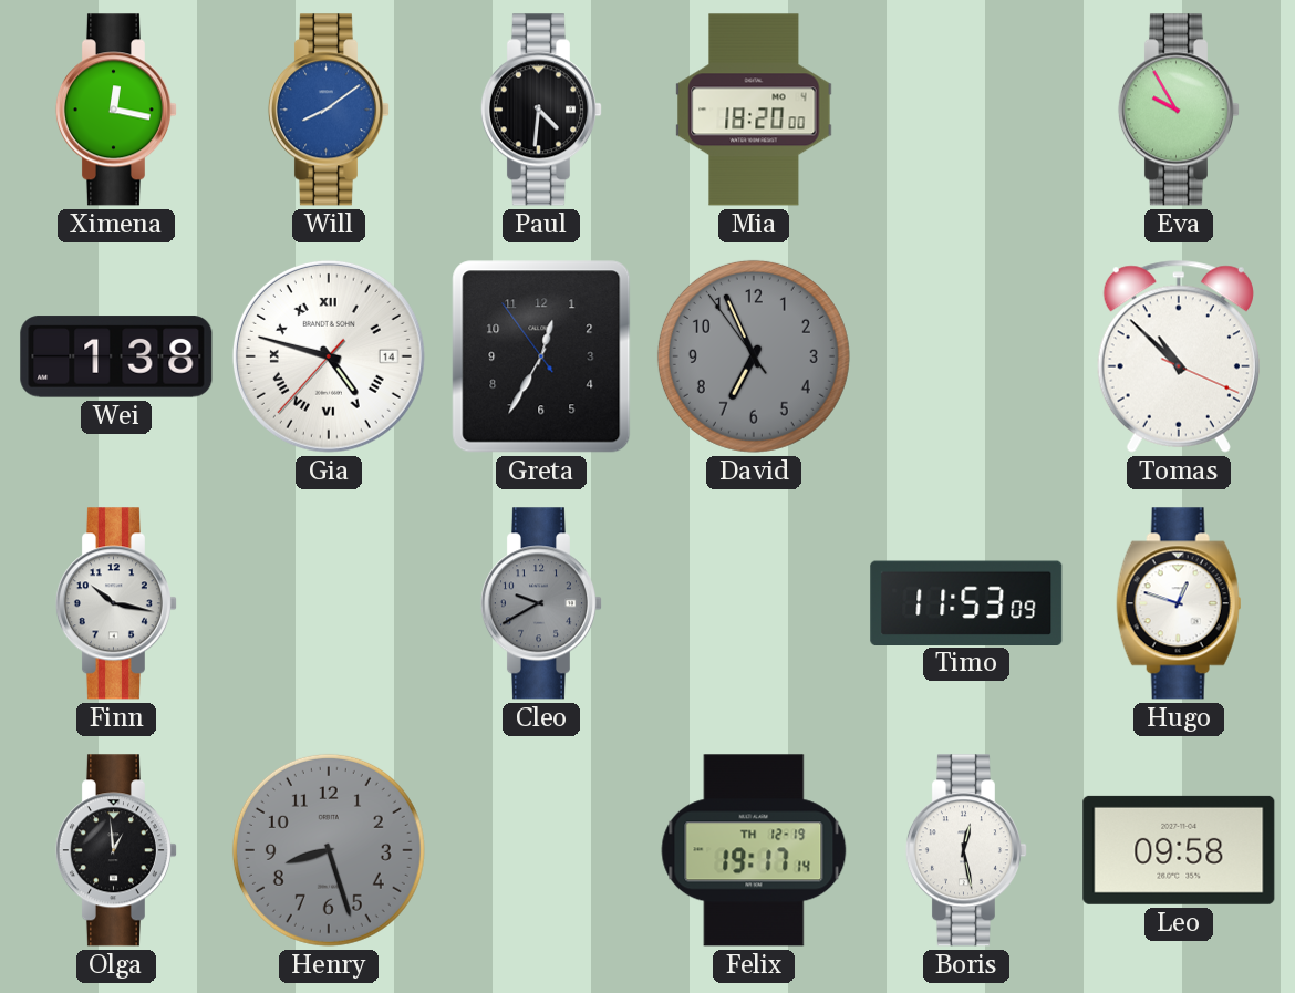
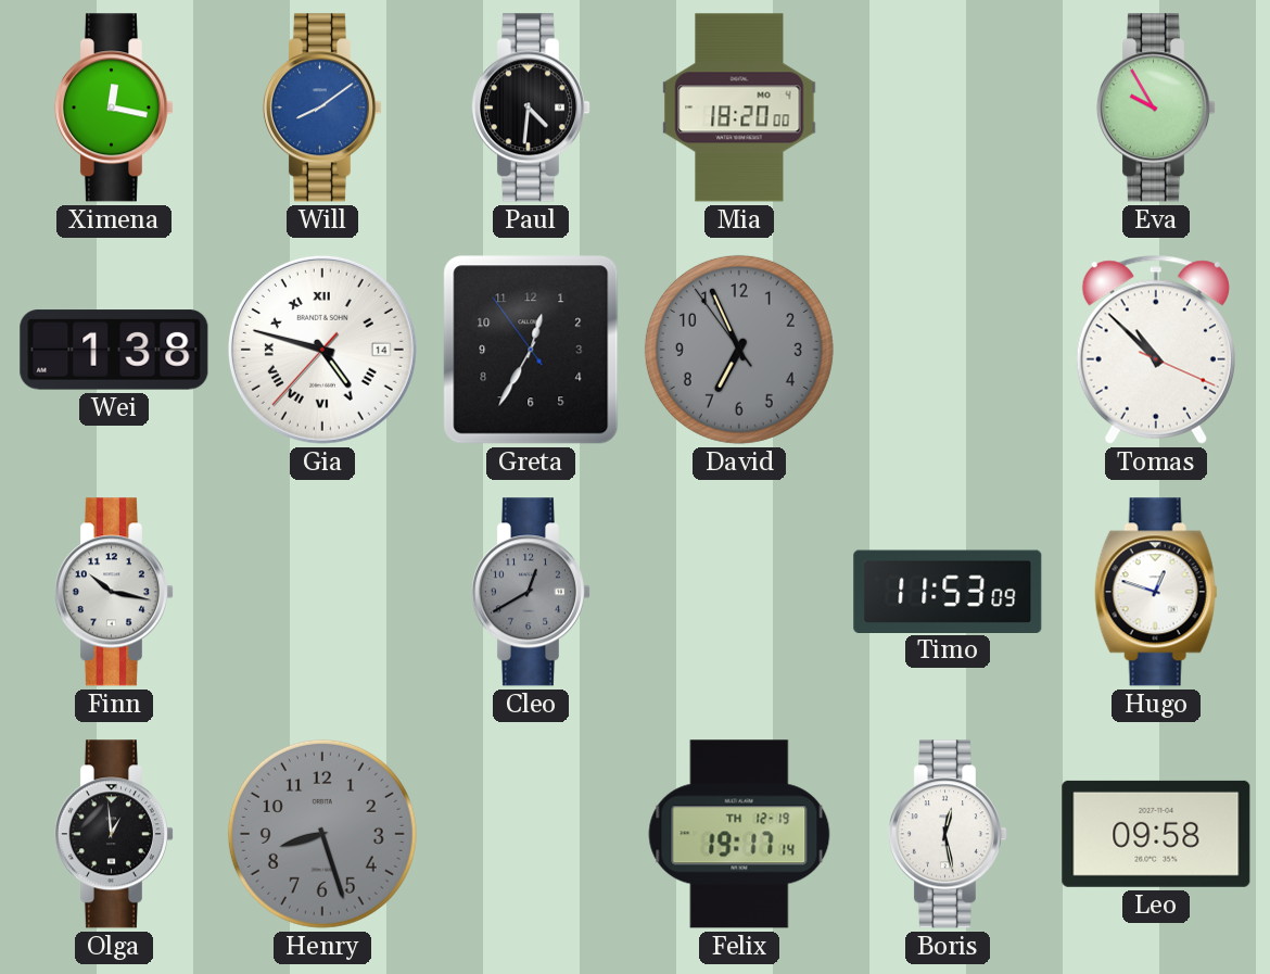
Cleo: 9:40 -> 12:40
